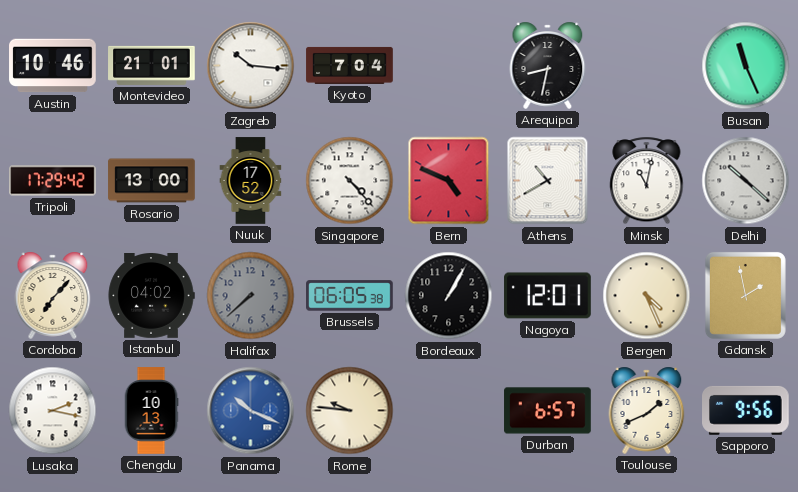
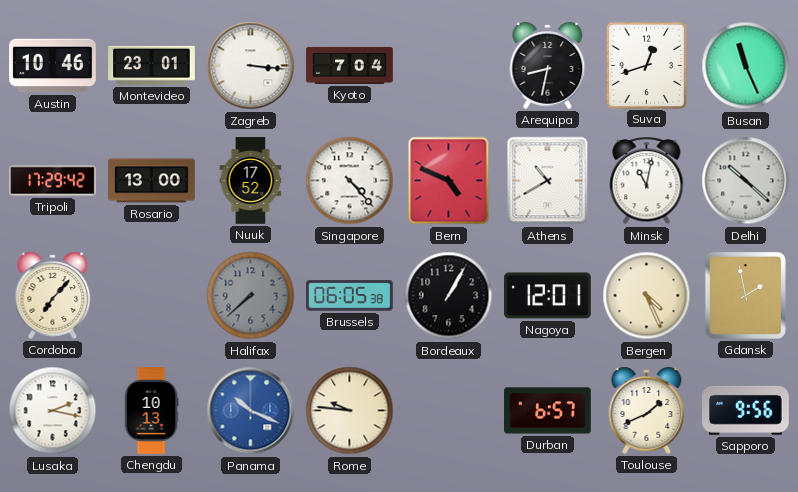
Montevideo: 21:01 -> 23:01
Zagreb: 10:16 -> 3:16
Suva: none -> 12:42
Istanbul: 04:02 -> none
